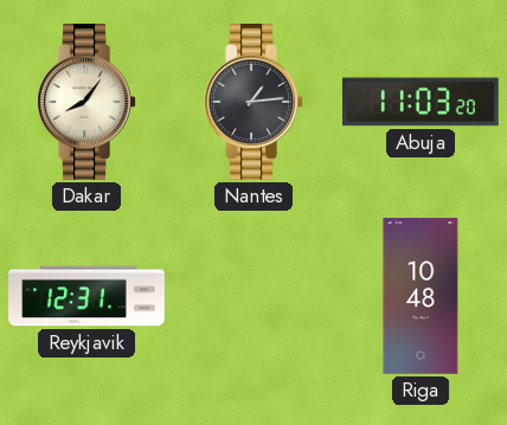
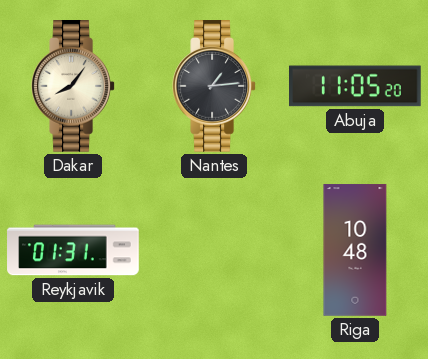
Abuja: 11:03 -> 11:05
Reykjavik: 12:31 -> 01:31
